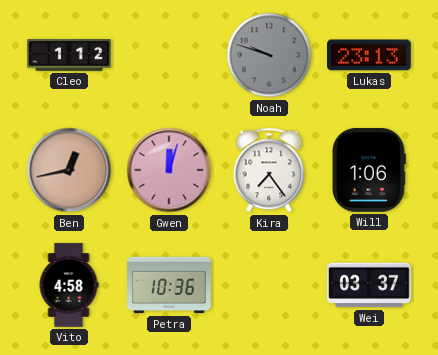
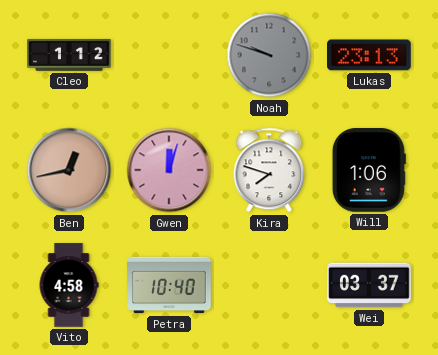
Kira: 7:24 -> 7:48
Petra: 10:36 -> 10:40
